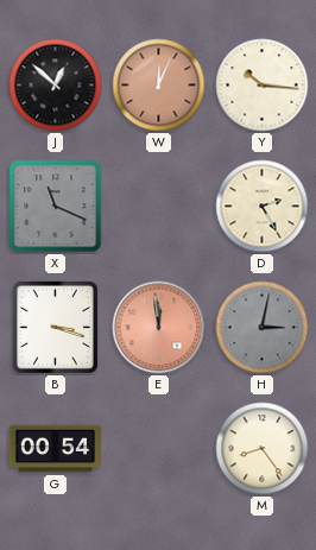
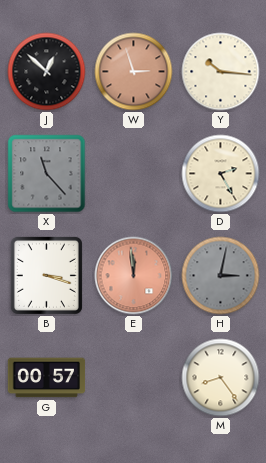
W: 12:04 -> 2:57
X: 11:19 -> 11:23
G: 00:54 -> 00:57
